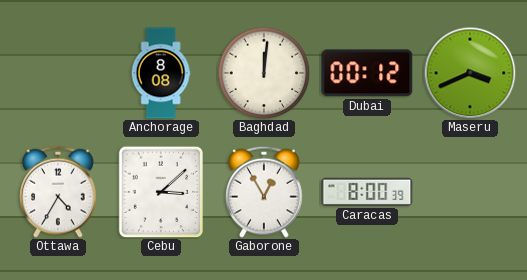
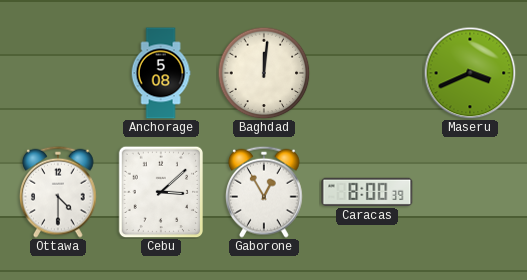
Anchorage: 8:08 -> 5:08
Dubai: 00:12 -> none
Ottawa: 4:35 -> 4:30
